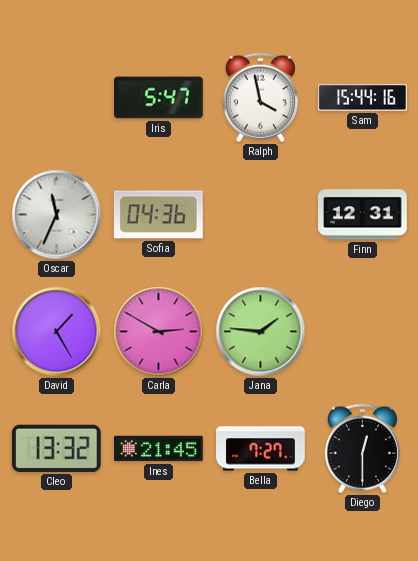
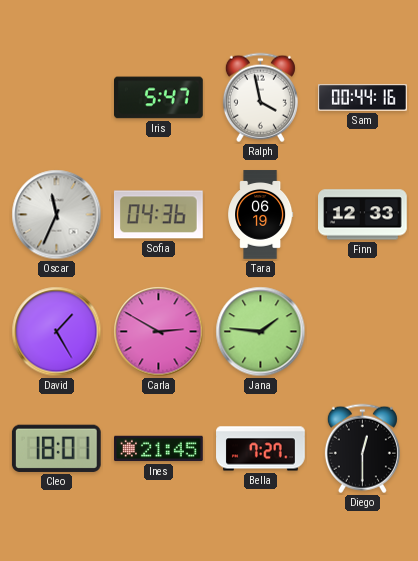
Sam: 15:44 -> 00:44
Tara: none -> 06:19
Finn: 12:31 -> 12:33
Cleo: 13:32 -> 18:01
